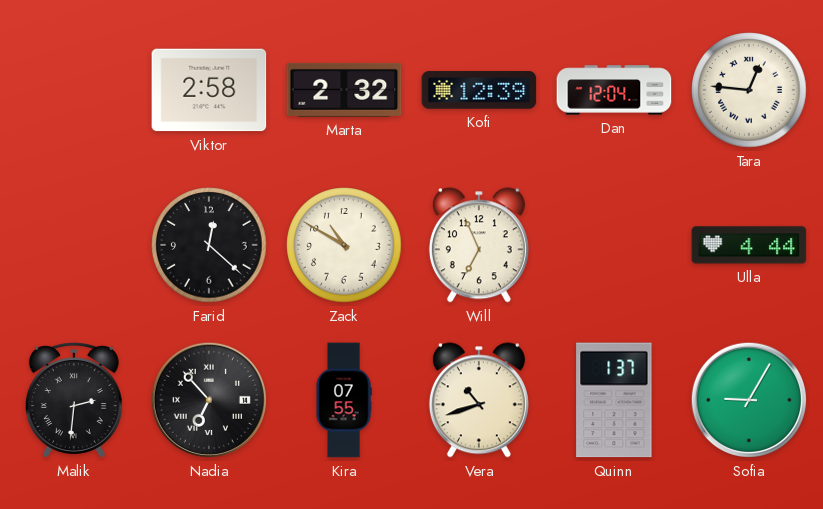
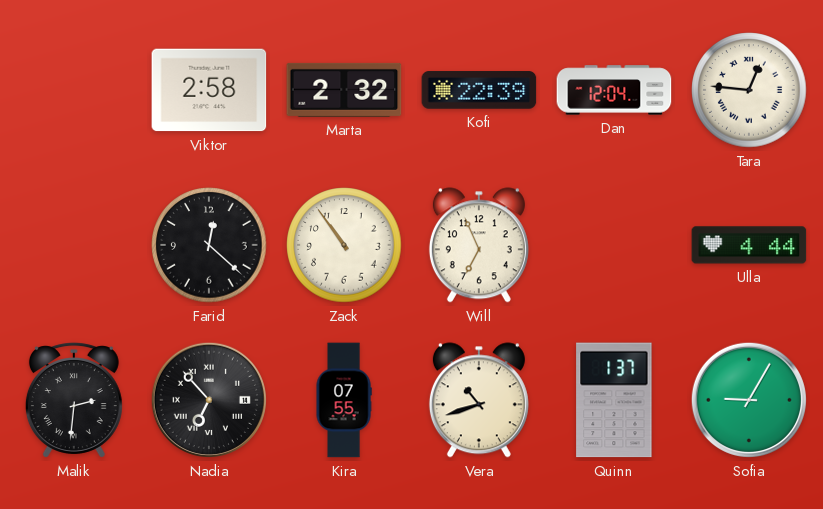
Kofi: 12:39 -> 22:39
Zack: 10:50 -> 10:54
